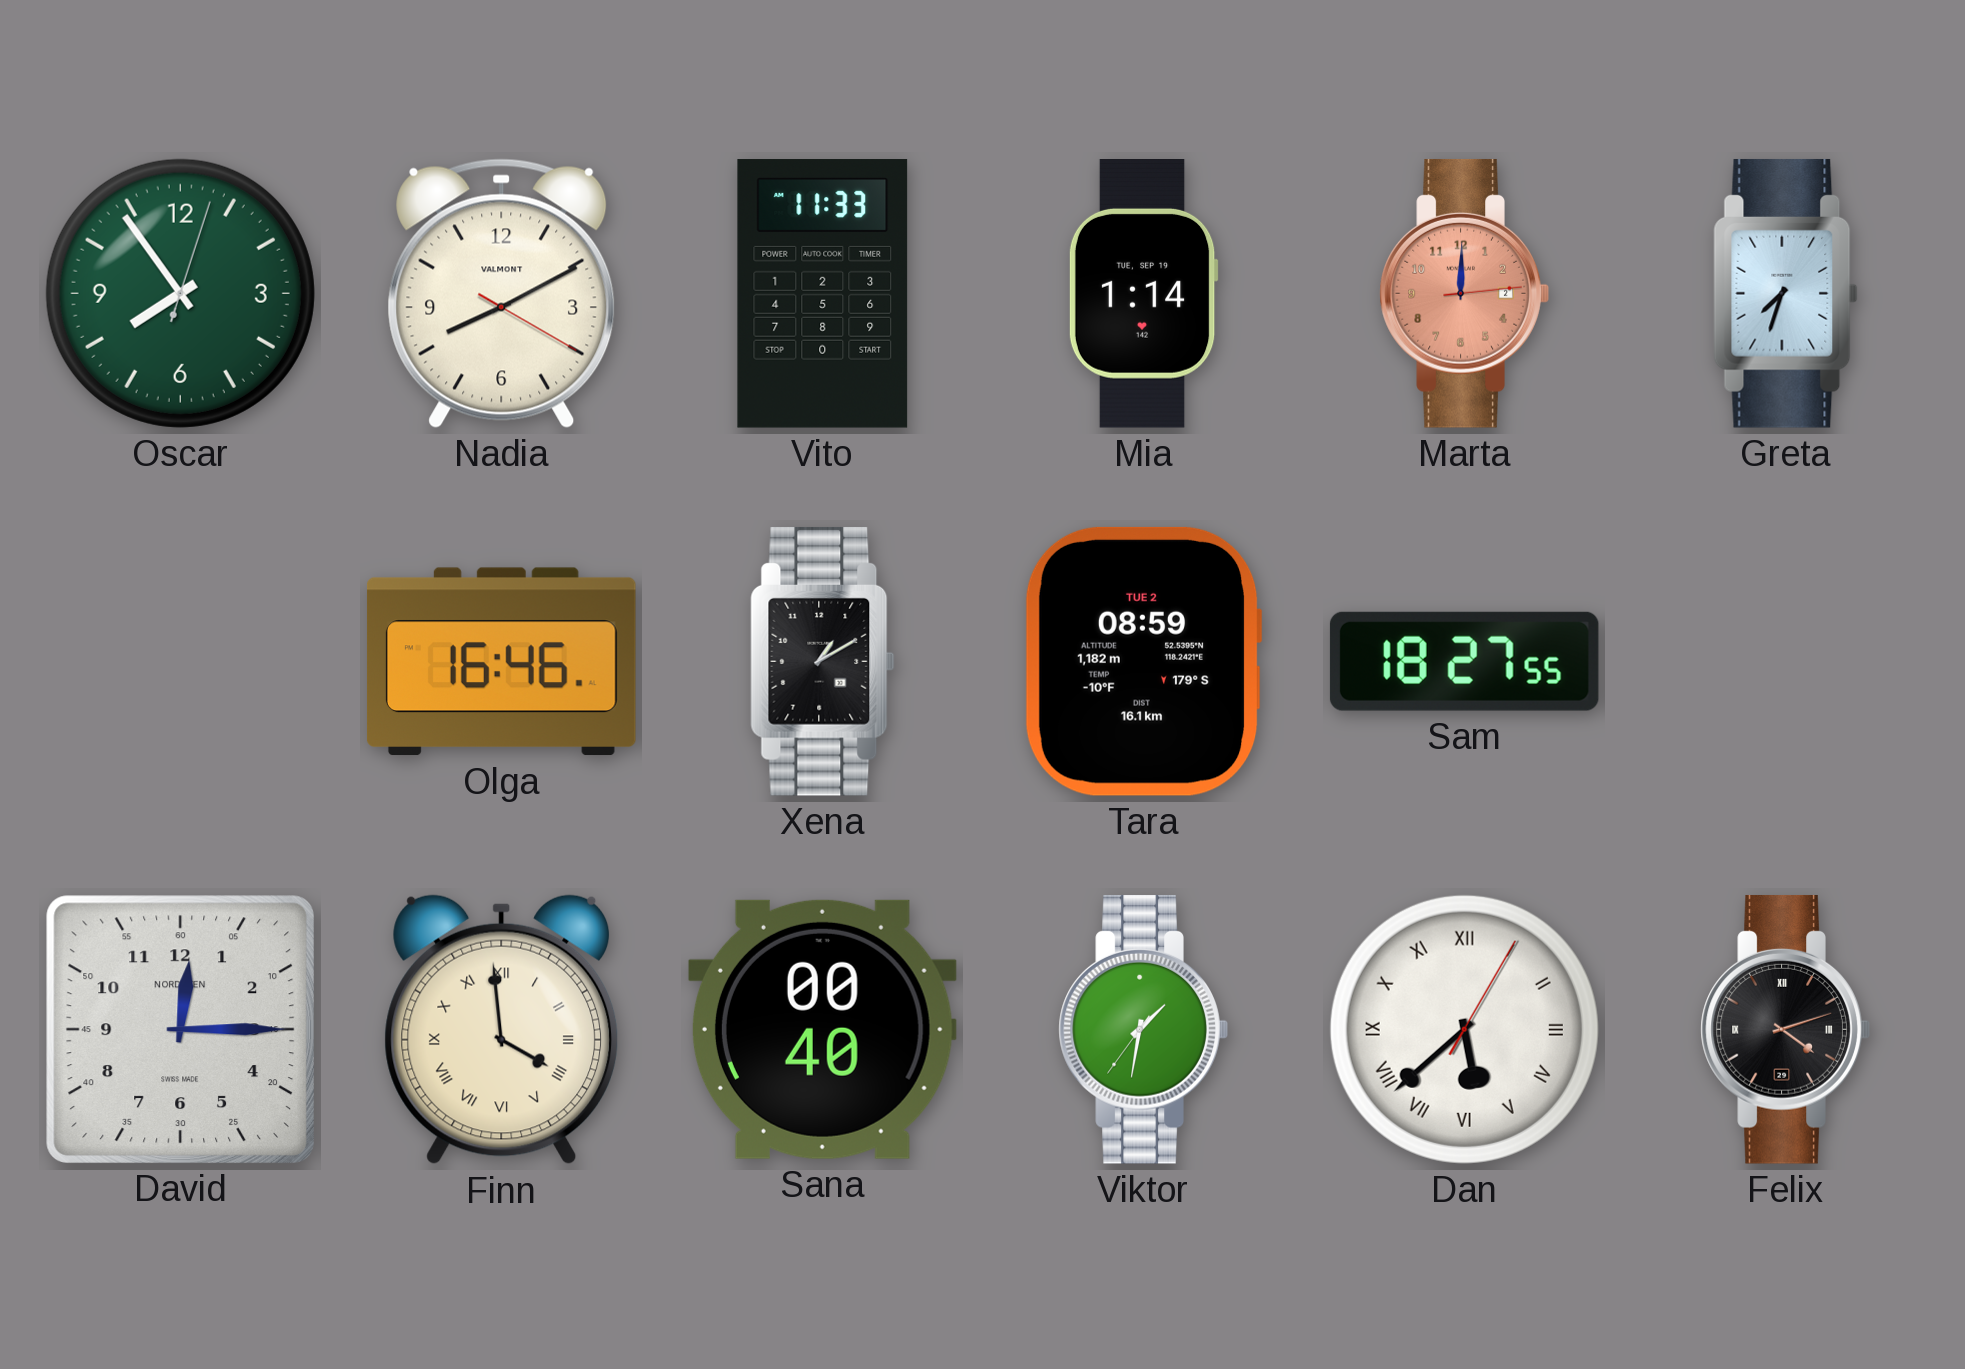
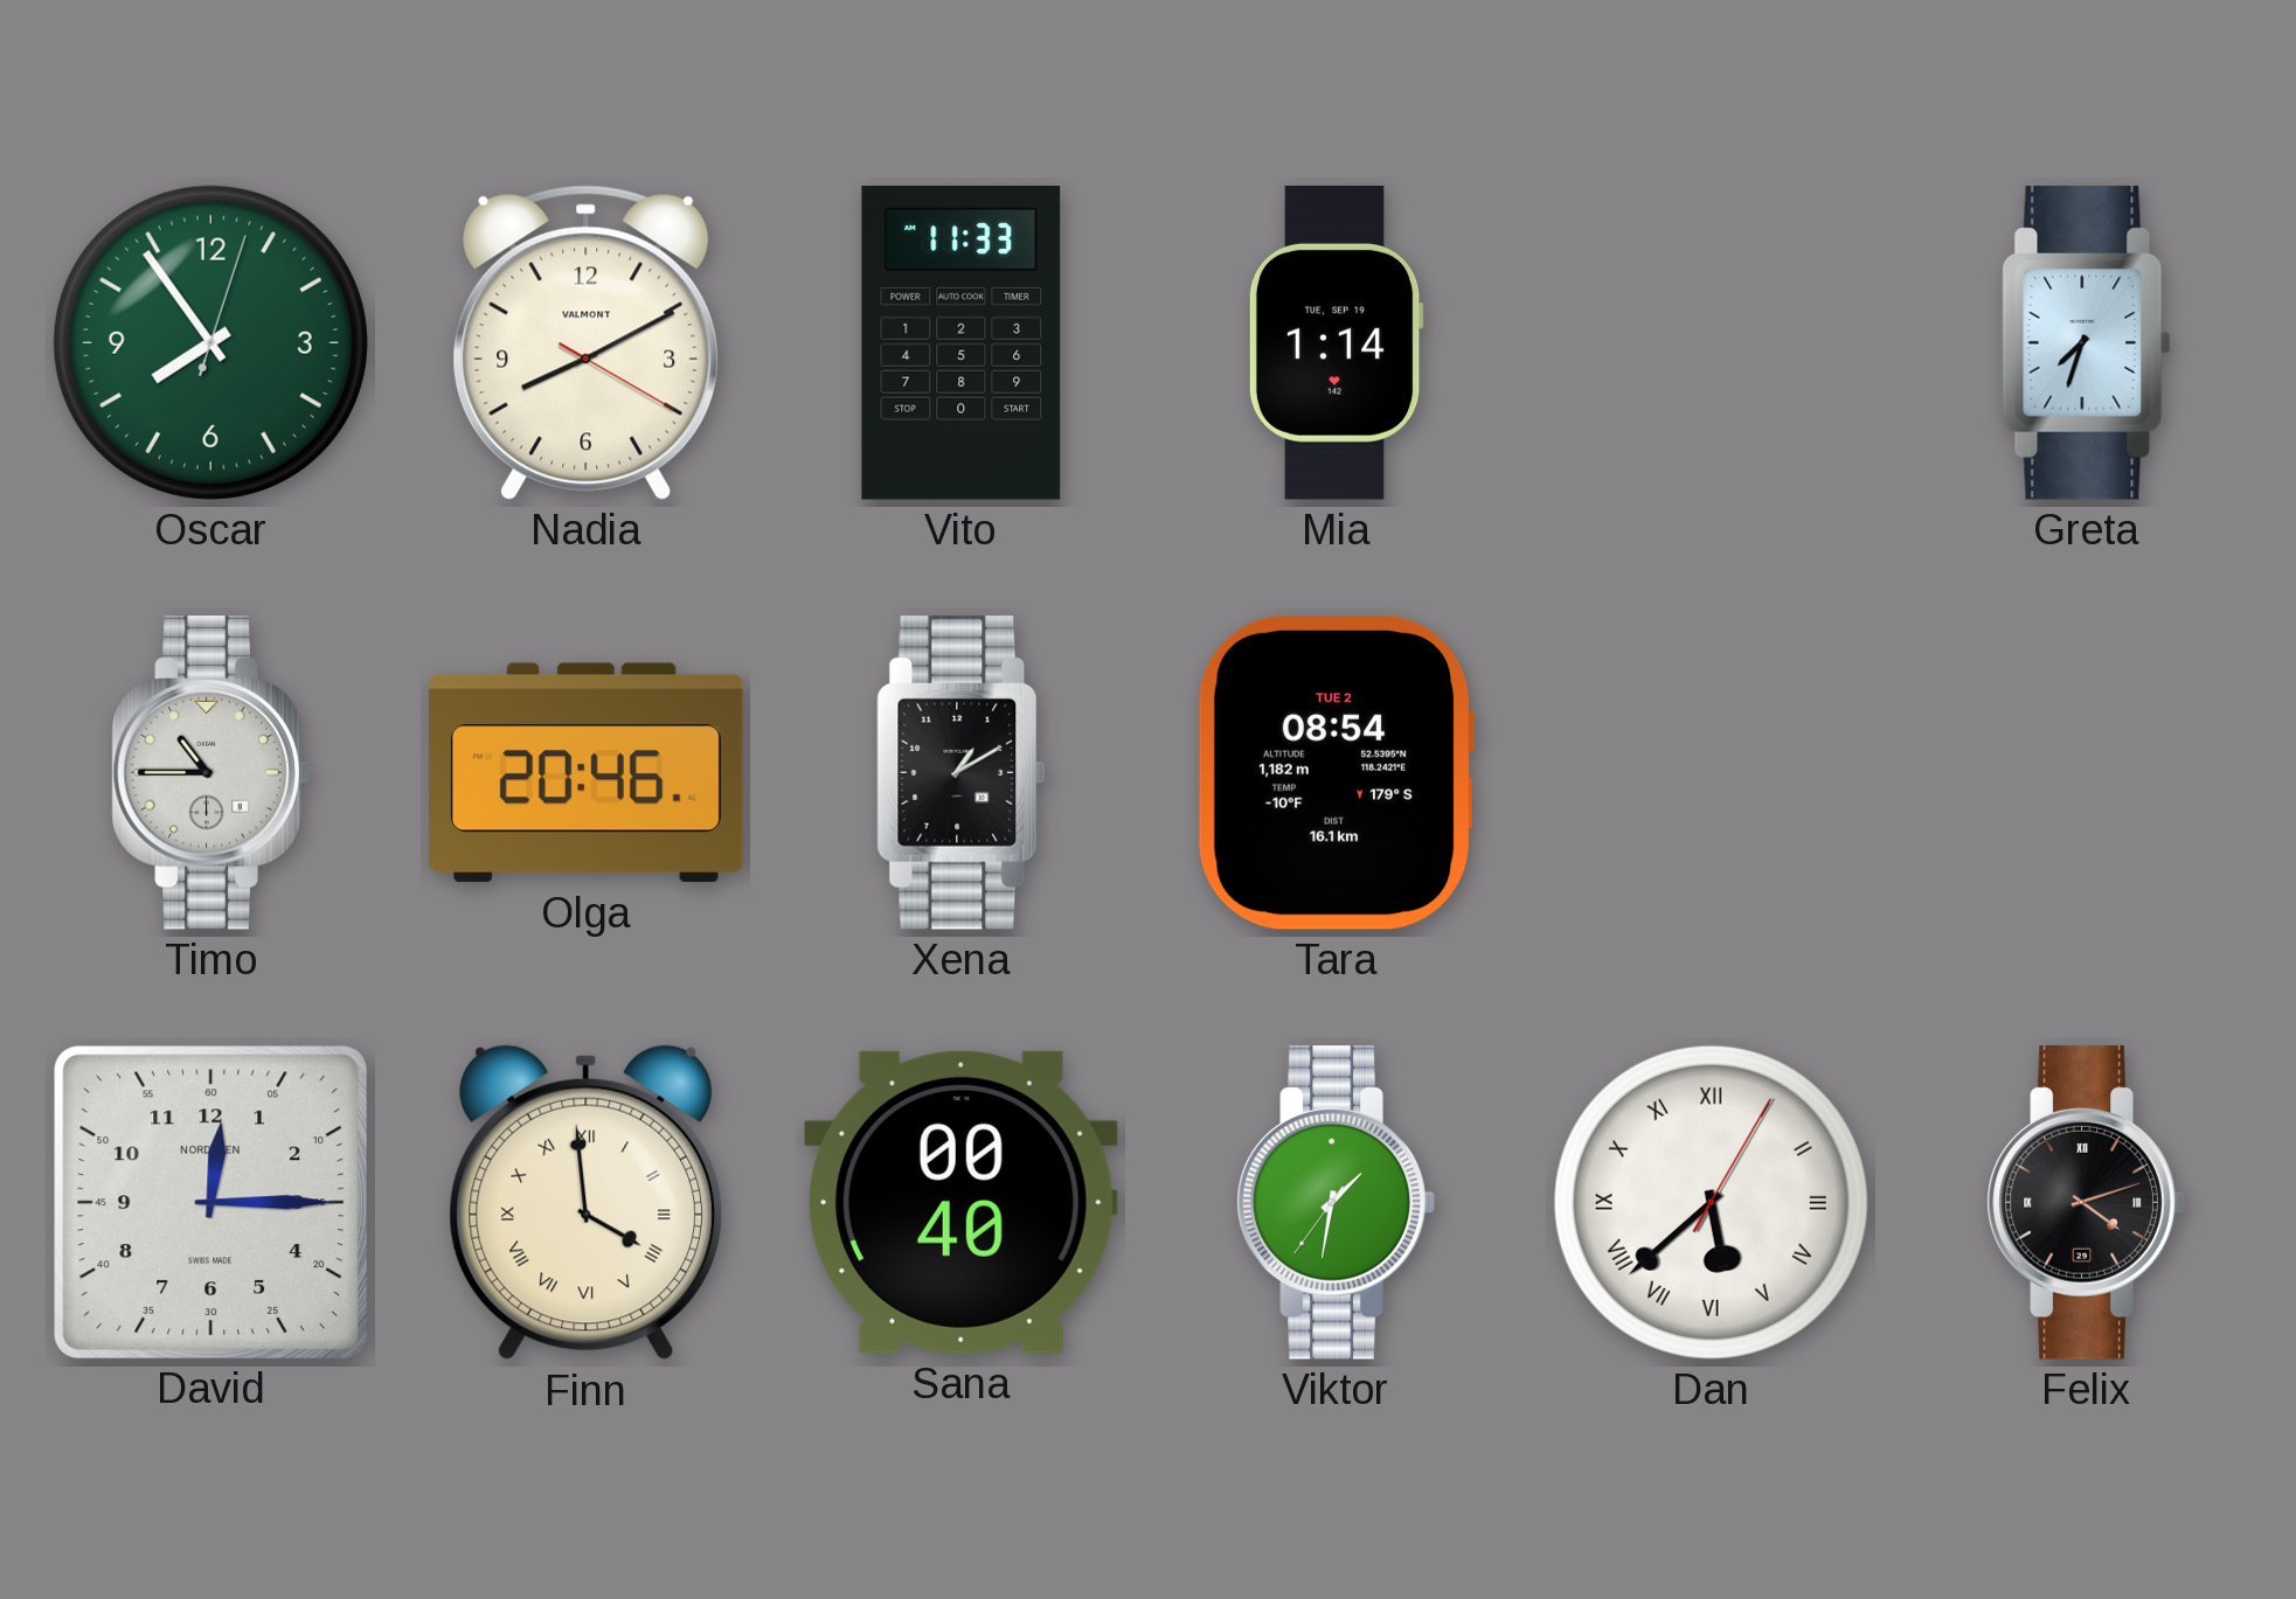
Marta: 12:00 -> none
Timo: none -> 10:45
Olga: 16:46 -> 20:46
Tara: 08:59 -> 08:54
Sam: 18:27 -> none
